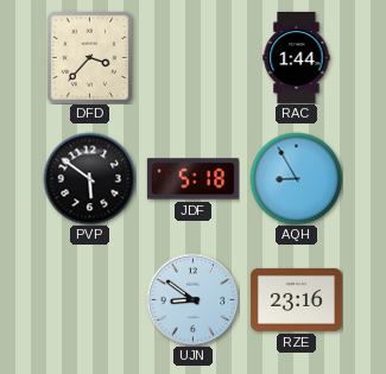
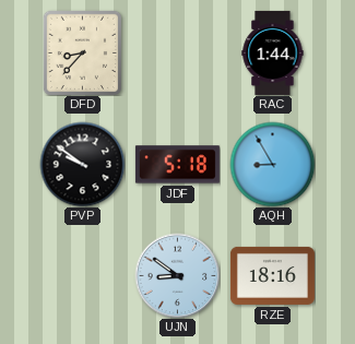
DFD: 3:37 -> 8:37
PVP: 5:51 -> 9:51
RZE: 23:16 -> 18:16
